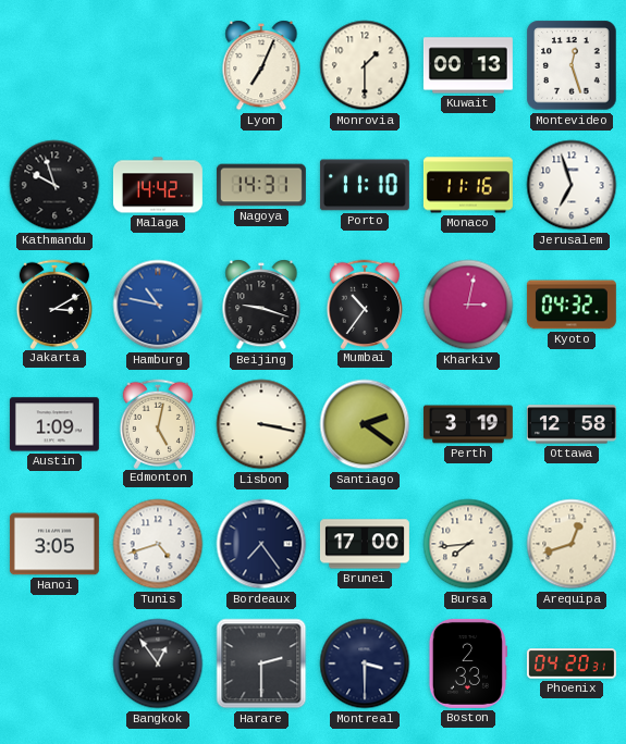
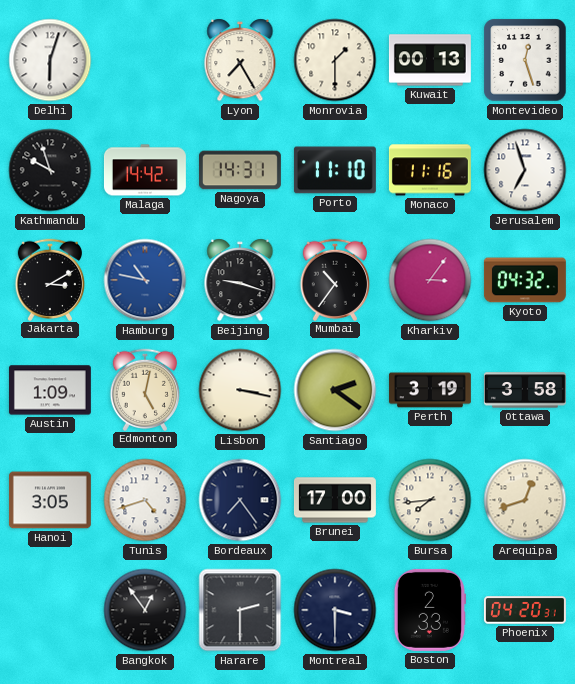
Delhi: none -> 6:03
Lyon: 7:04 -> 7:25
Kharkiv: 3:02 -> 3:06
Ottawa: 12:58 -> 3:58
